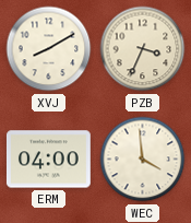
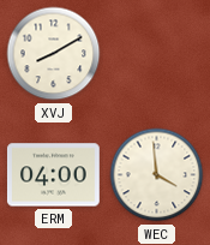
PZB: 3:34 -> none
